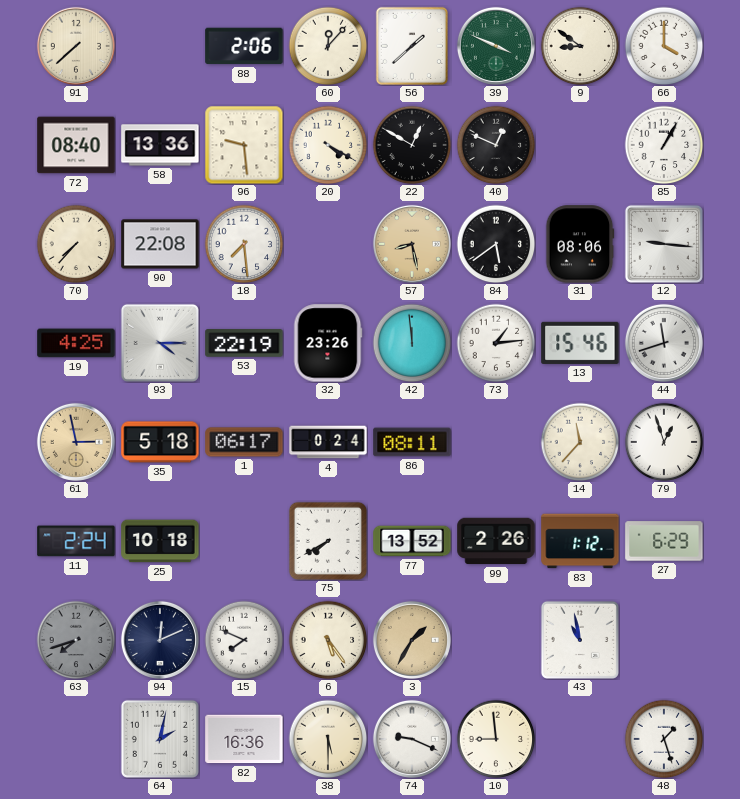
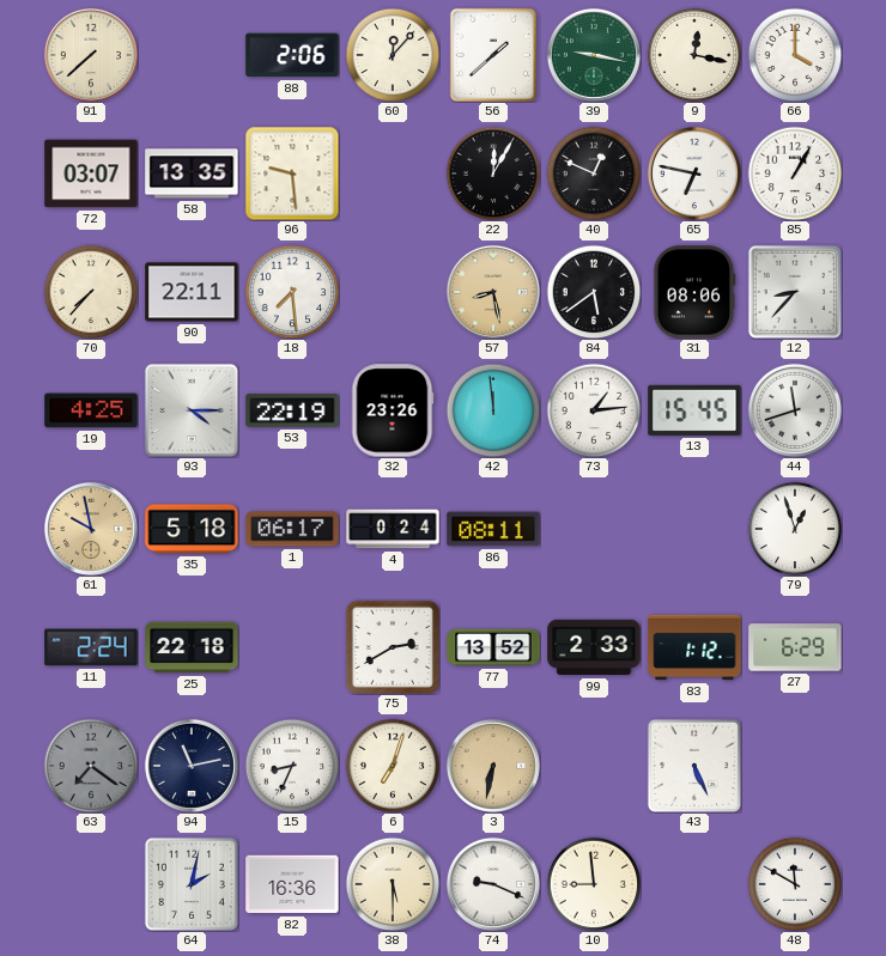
39: 3:49 -> 9:17
9: 8:51 -> 12:17
72: 08:40 -> 03:07
58: 13:36 -> 13:35
20: 4:20 -> none
22: 12:50 -> 12:05
65: none -> 6:47
90: 22:08 -> 22:11
12: 9:16 -> 8:37
13: 15:46 -> 15:45
61: 2:58 -> 9:58
14: 11:37 -> none
25: 10:18 -> 22:18
75: 7:40 -> 2:40
99: 2:26 -> 2:33
63: 7:42 -> 7:21
94: 12:11 -> 11:13
15: 7:49 -> 8:34
6: 5:24 -> 7:03
3: 1:35 -> 6:32
43: 10:58 -> 5:26
48: 1:27 -> 11:50
